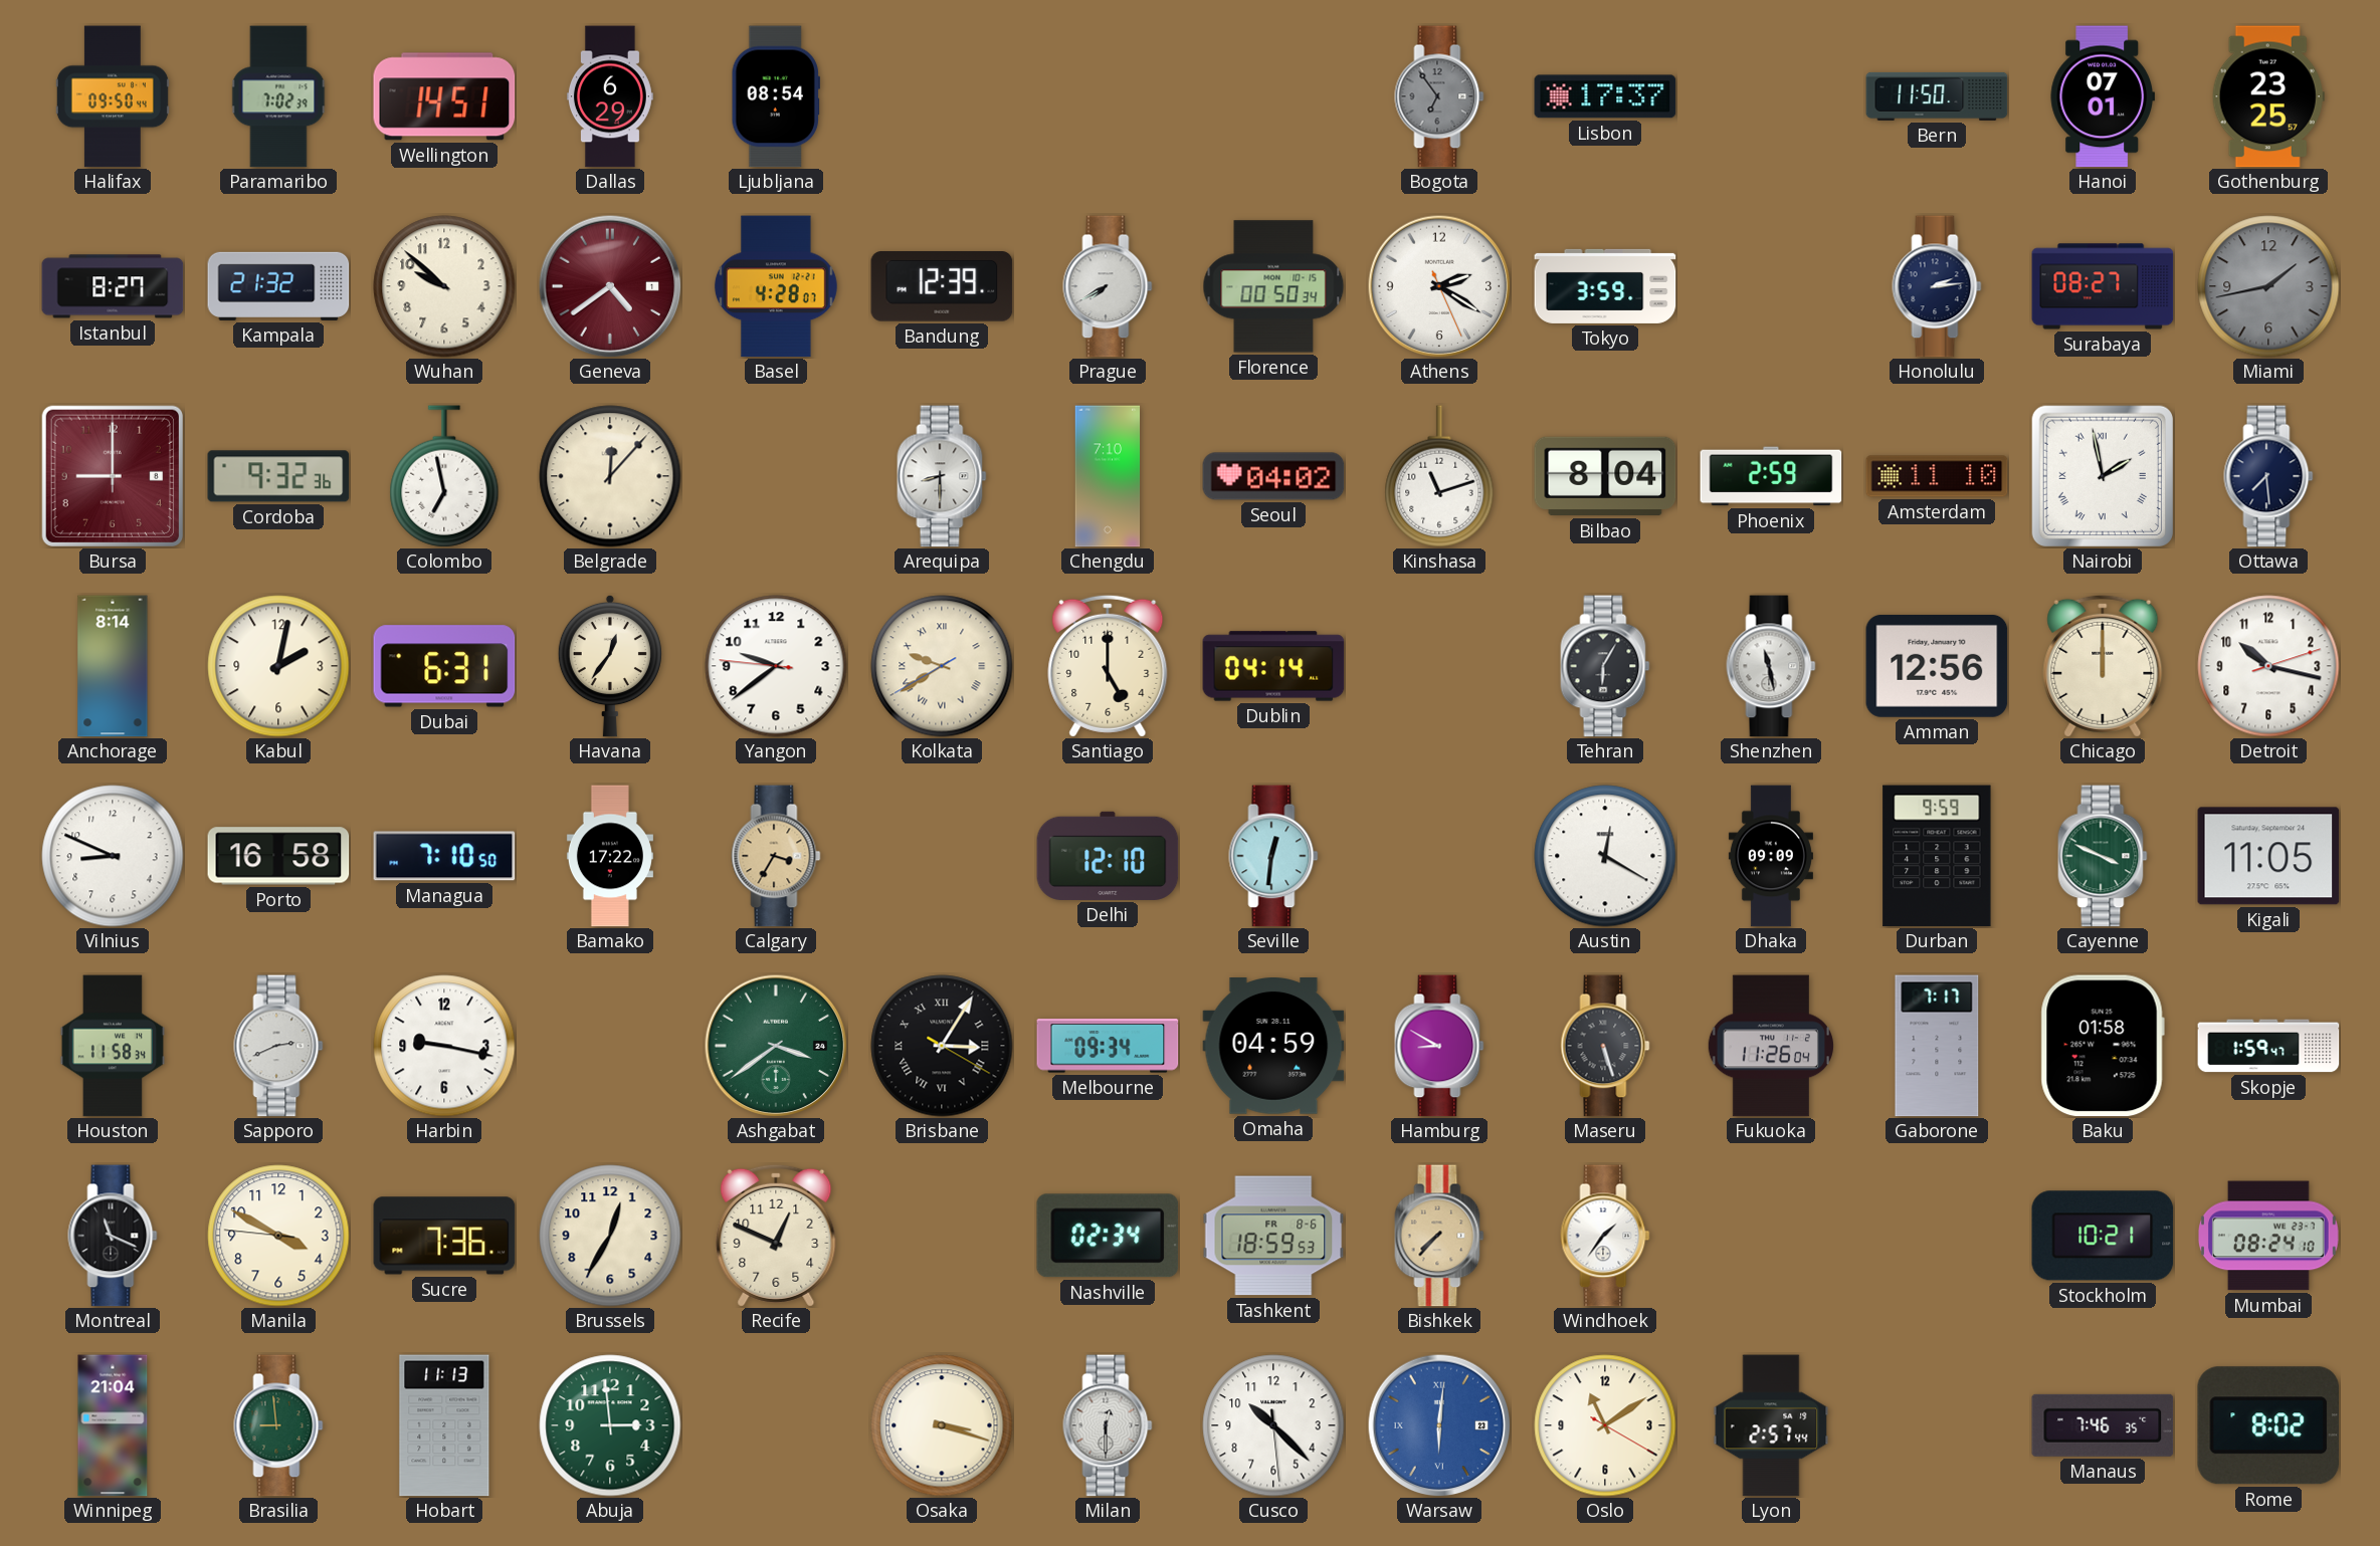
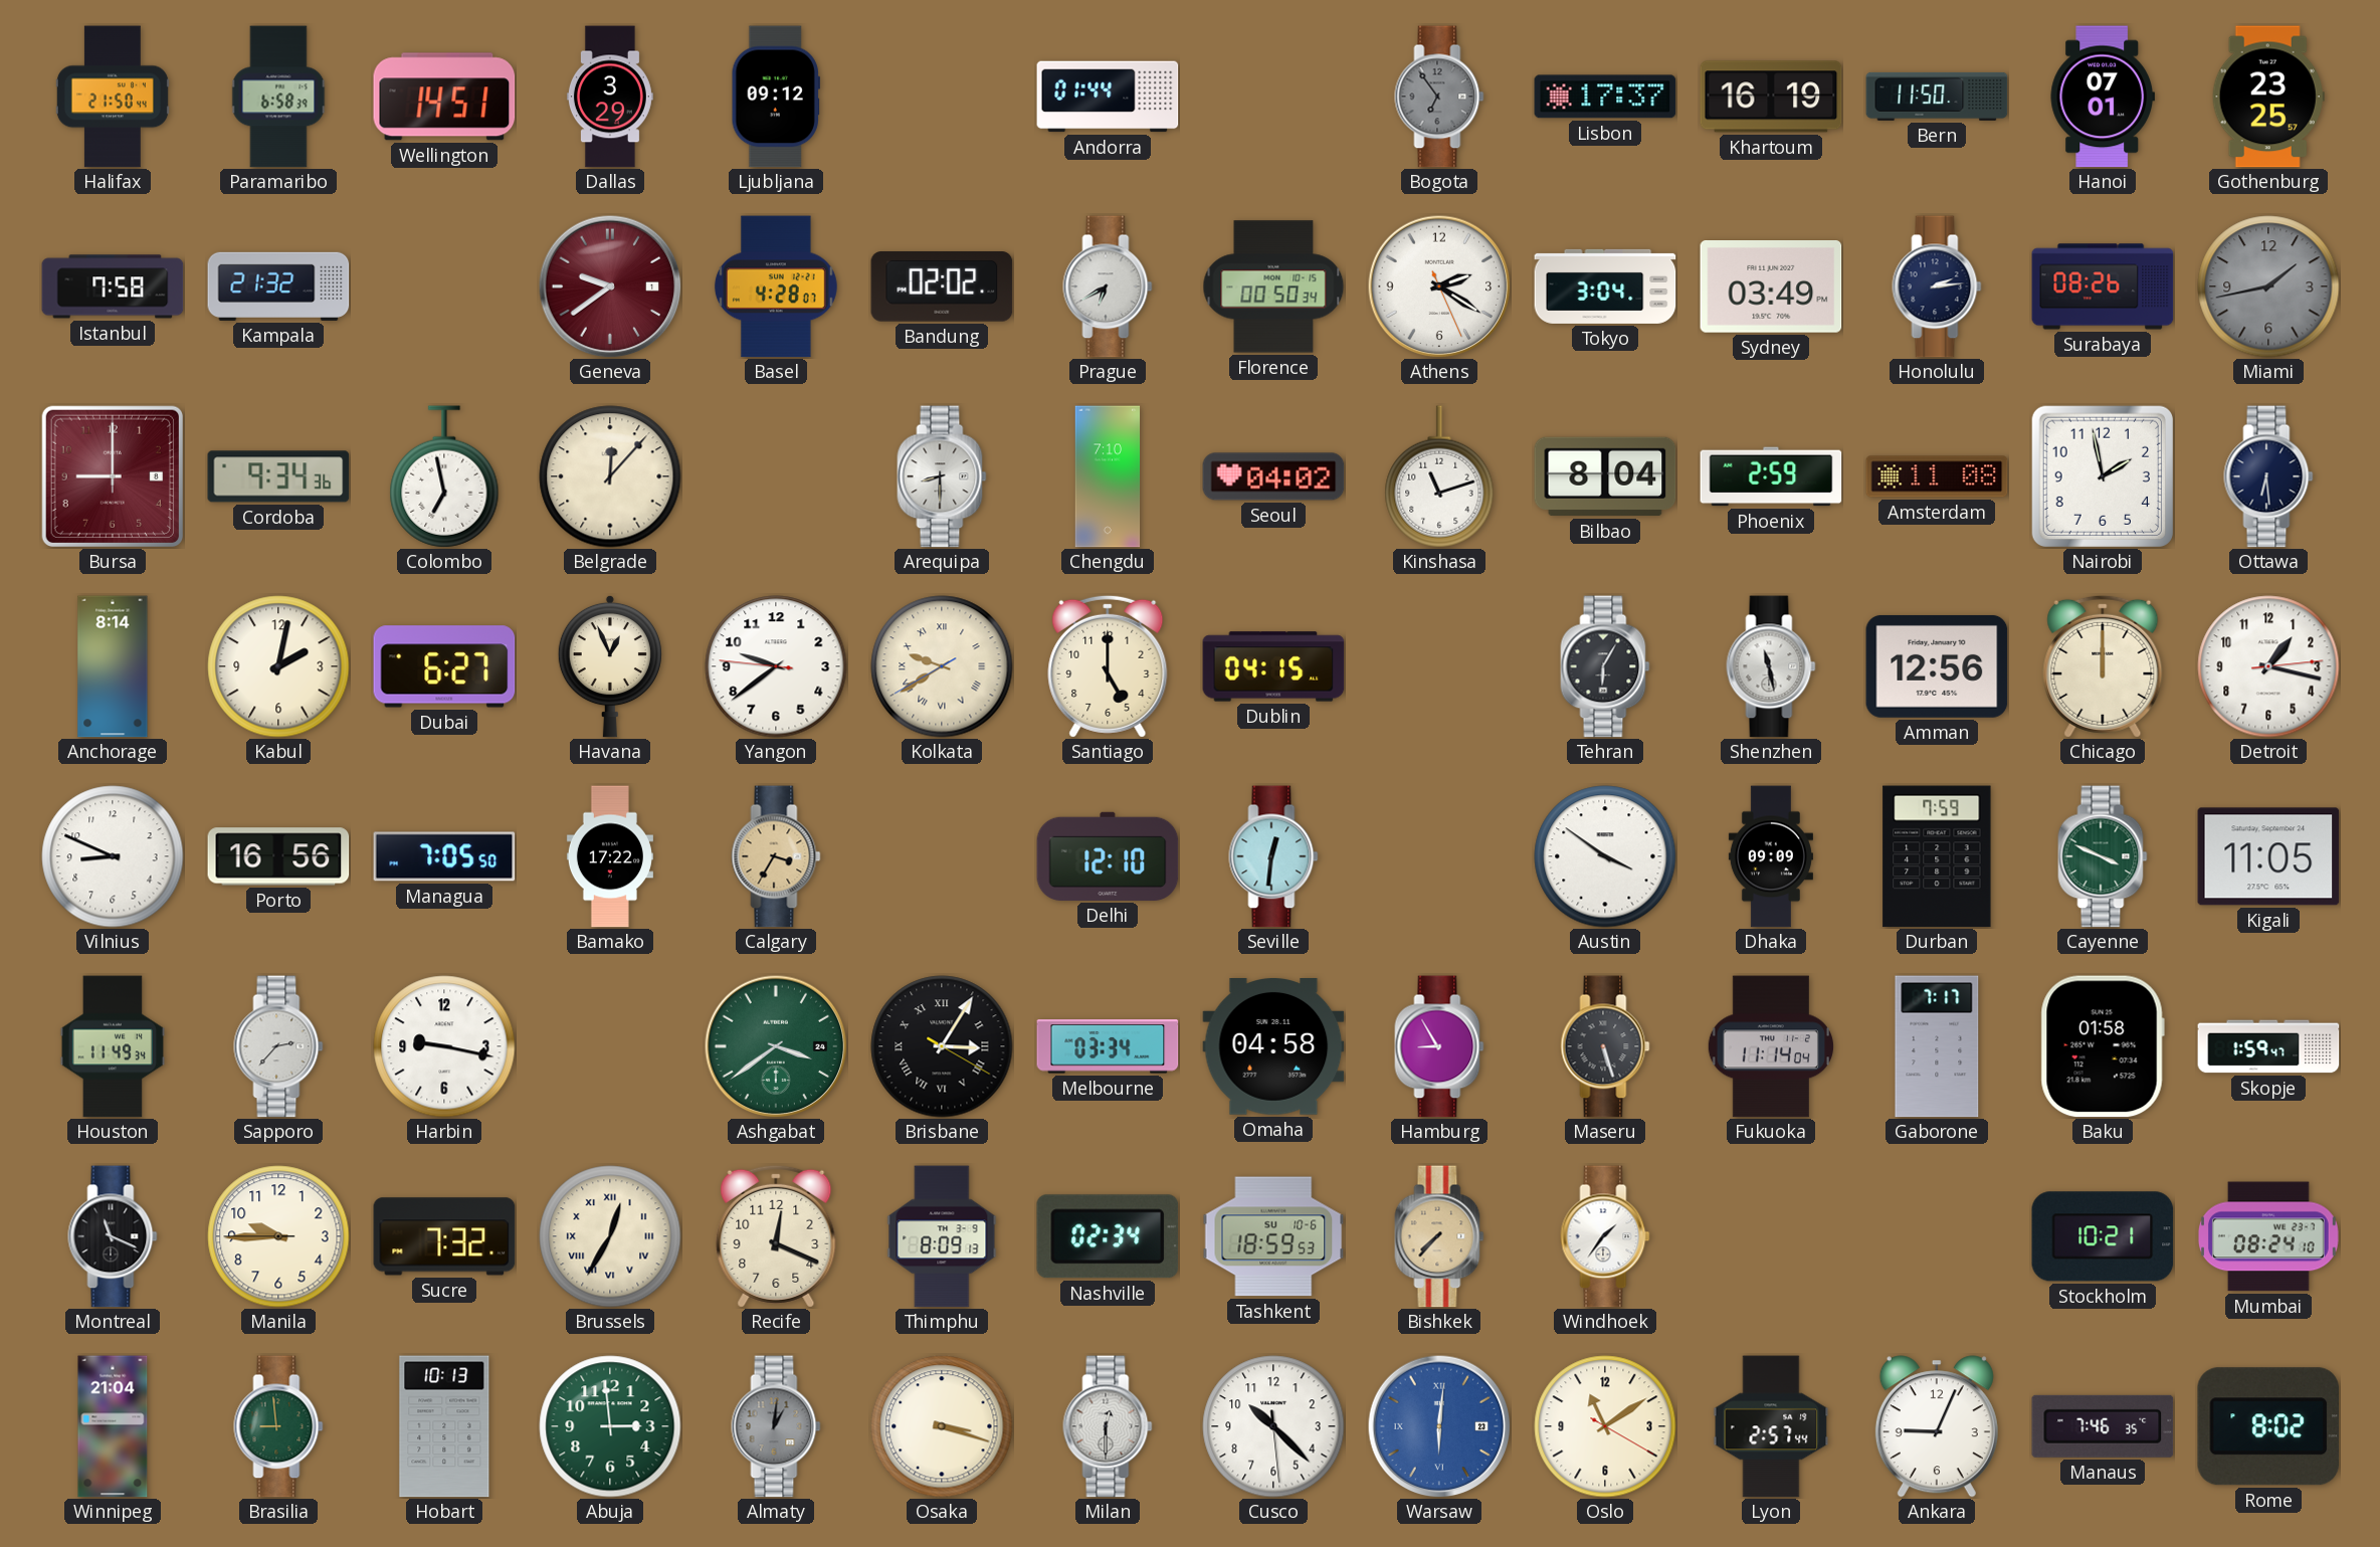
Halifax: 09:50 -> 21:50
Paramaribo: 7:02 -> 6:58
Dallas: 6:29 -> 3:29
Ljubljana: 08:54 -> 09:12
Andorra: none -> 01:44
Khartoum: none -> 16:19
Istanbul: 8:27 -> 7:58
Wuhan: 9:52 -> none
Geneva: 4:39 -> 9:39
Bandung: 12:39 -> 02:02
Prague: 7:40 -> 6:40
Tokyo: 3:59 -> 3:04
Sydney: none -> 03:49
Surabaya: 08:27 -> 08:26
Cordoba: 9:32 -> 9:34
Amsterdam: 11:10 -> 11:08
Nairobi numerals: Roman -> Arabic
Ottawa: 7:29 -> 6:29
Dubai: 6:31 -> 6:27
Havana: 12:36 -> 12:56
Dublin: 04:14 -> 04:15
Detroit: 10:17 -> 1:17
Porto: 16:58 -> 16:56
Managua: 7:10 -> 7:05
Austin: 12:20 -> 3:51
Durban: 9:59 -> 7:59
Houston: 11:58 -> 11:49
Sapporo: 2:41 -> 2:37
Melbourne: 09:34 -> 03:34
Omaha: 04:59 -> 04:58
Hamburg: 8:50 -> 8:55
Fukuoka: 11:26 -> 11:14
Manila: 3:49 -> 9:44
Sucre: 7:36 -> 7:32
Brussels numerals: Arabic -> Roman
Recife: 12:49 -> 12:19
Thimphu: none -> 8:09
Tashkent date: FR 8-6 -> SU 10-6
Hobart: 11:13 -> 10:13
Almaty: none -> 1:01
Ankara: none -> 9:04
